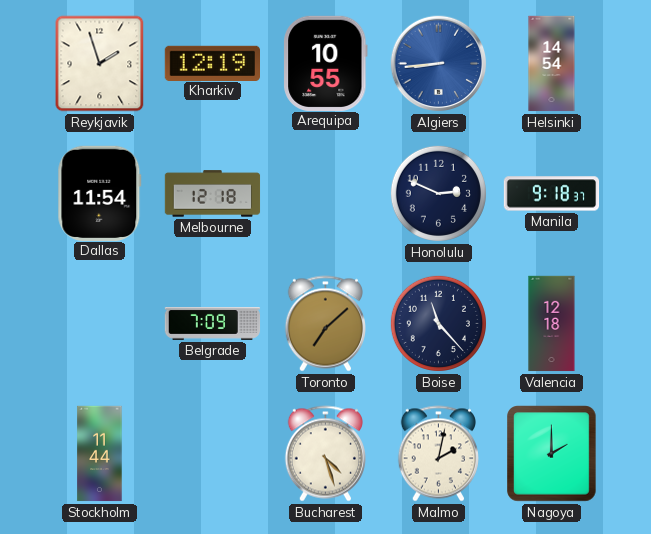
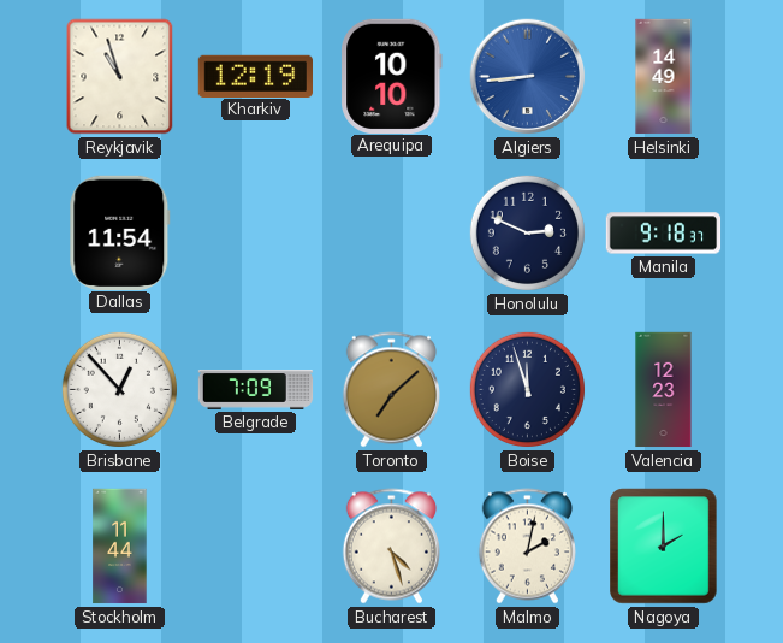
Reykjavik: 1:57 -> 10:57
Arequipa: 10:55 -> 10:10
Helsinki: 14:54 -> 14:49
Melbourne: 12:18 -> none
Brisbane: none -> 12:53
Boise: 11:23 -> 11:57
Valencia: 12:18 -> 12:23
